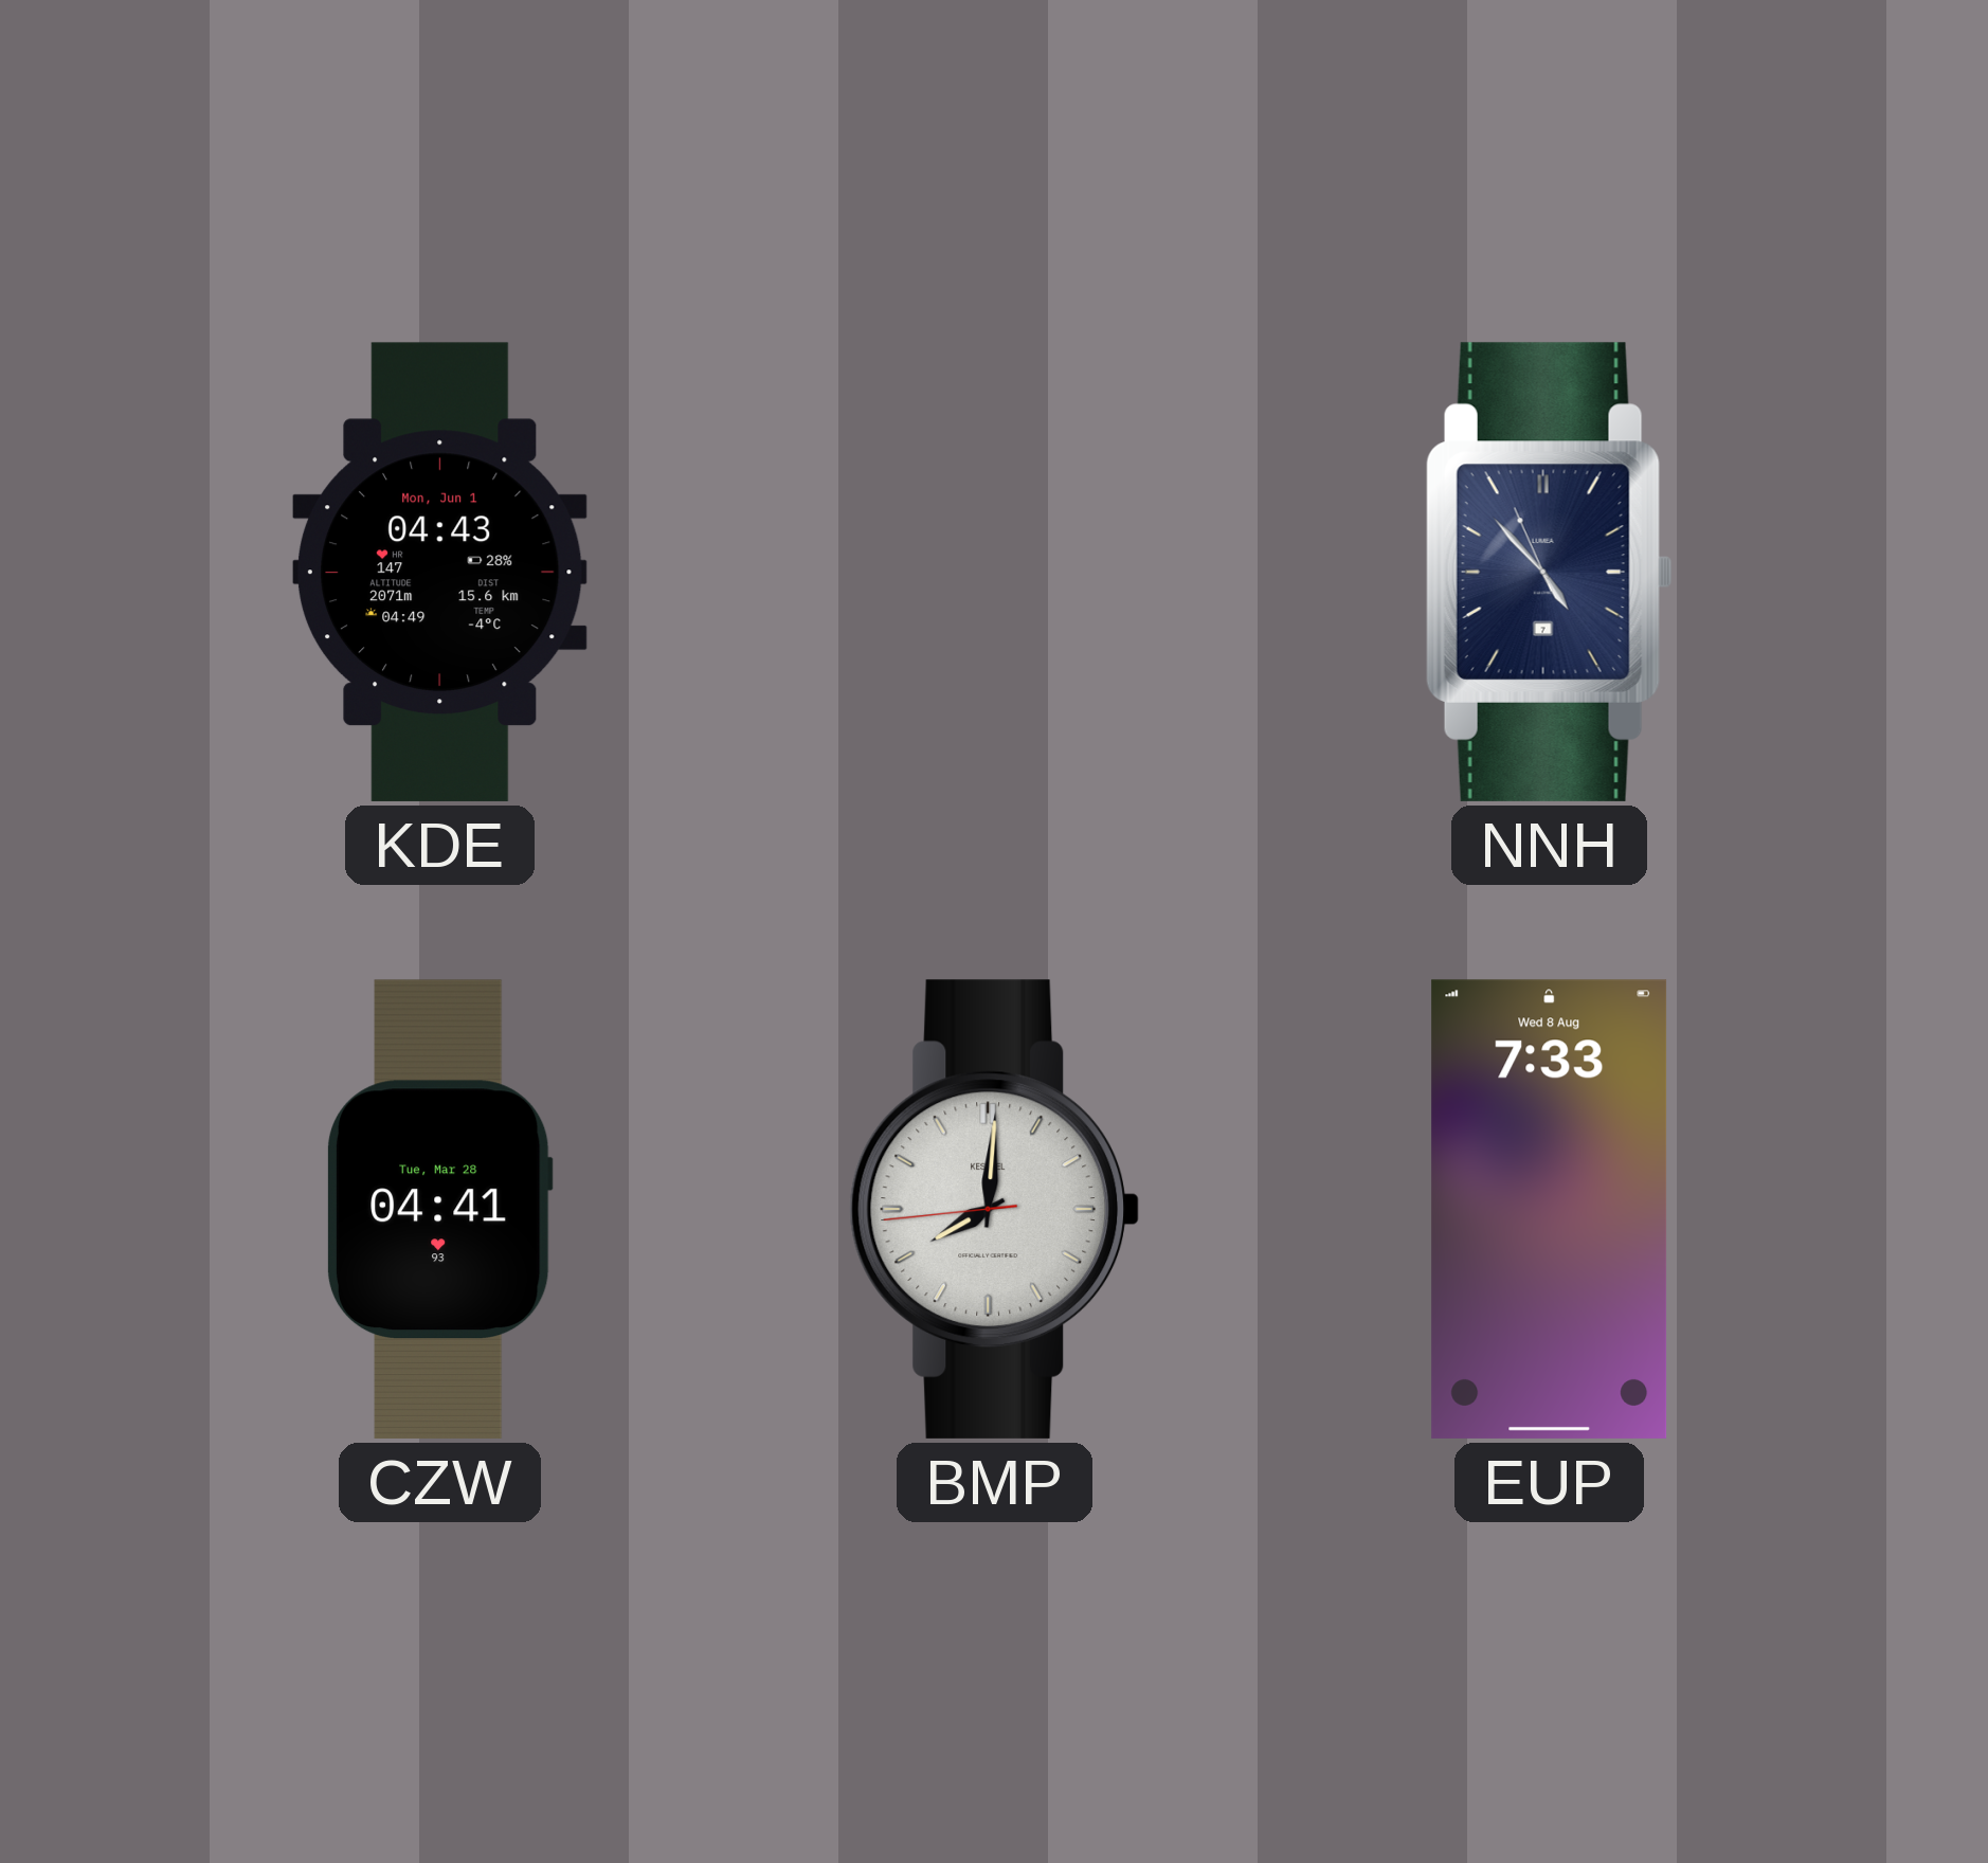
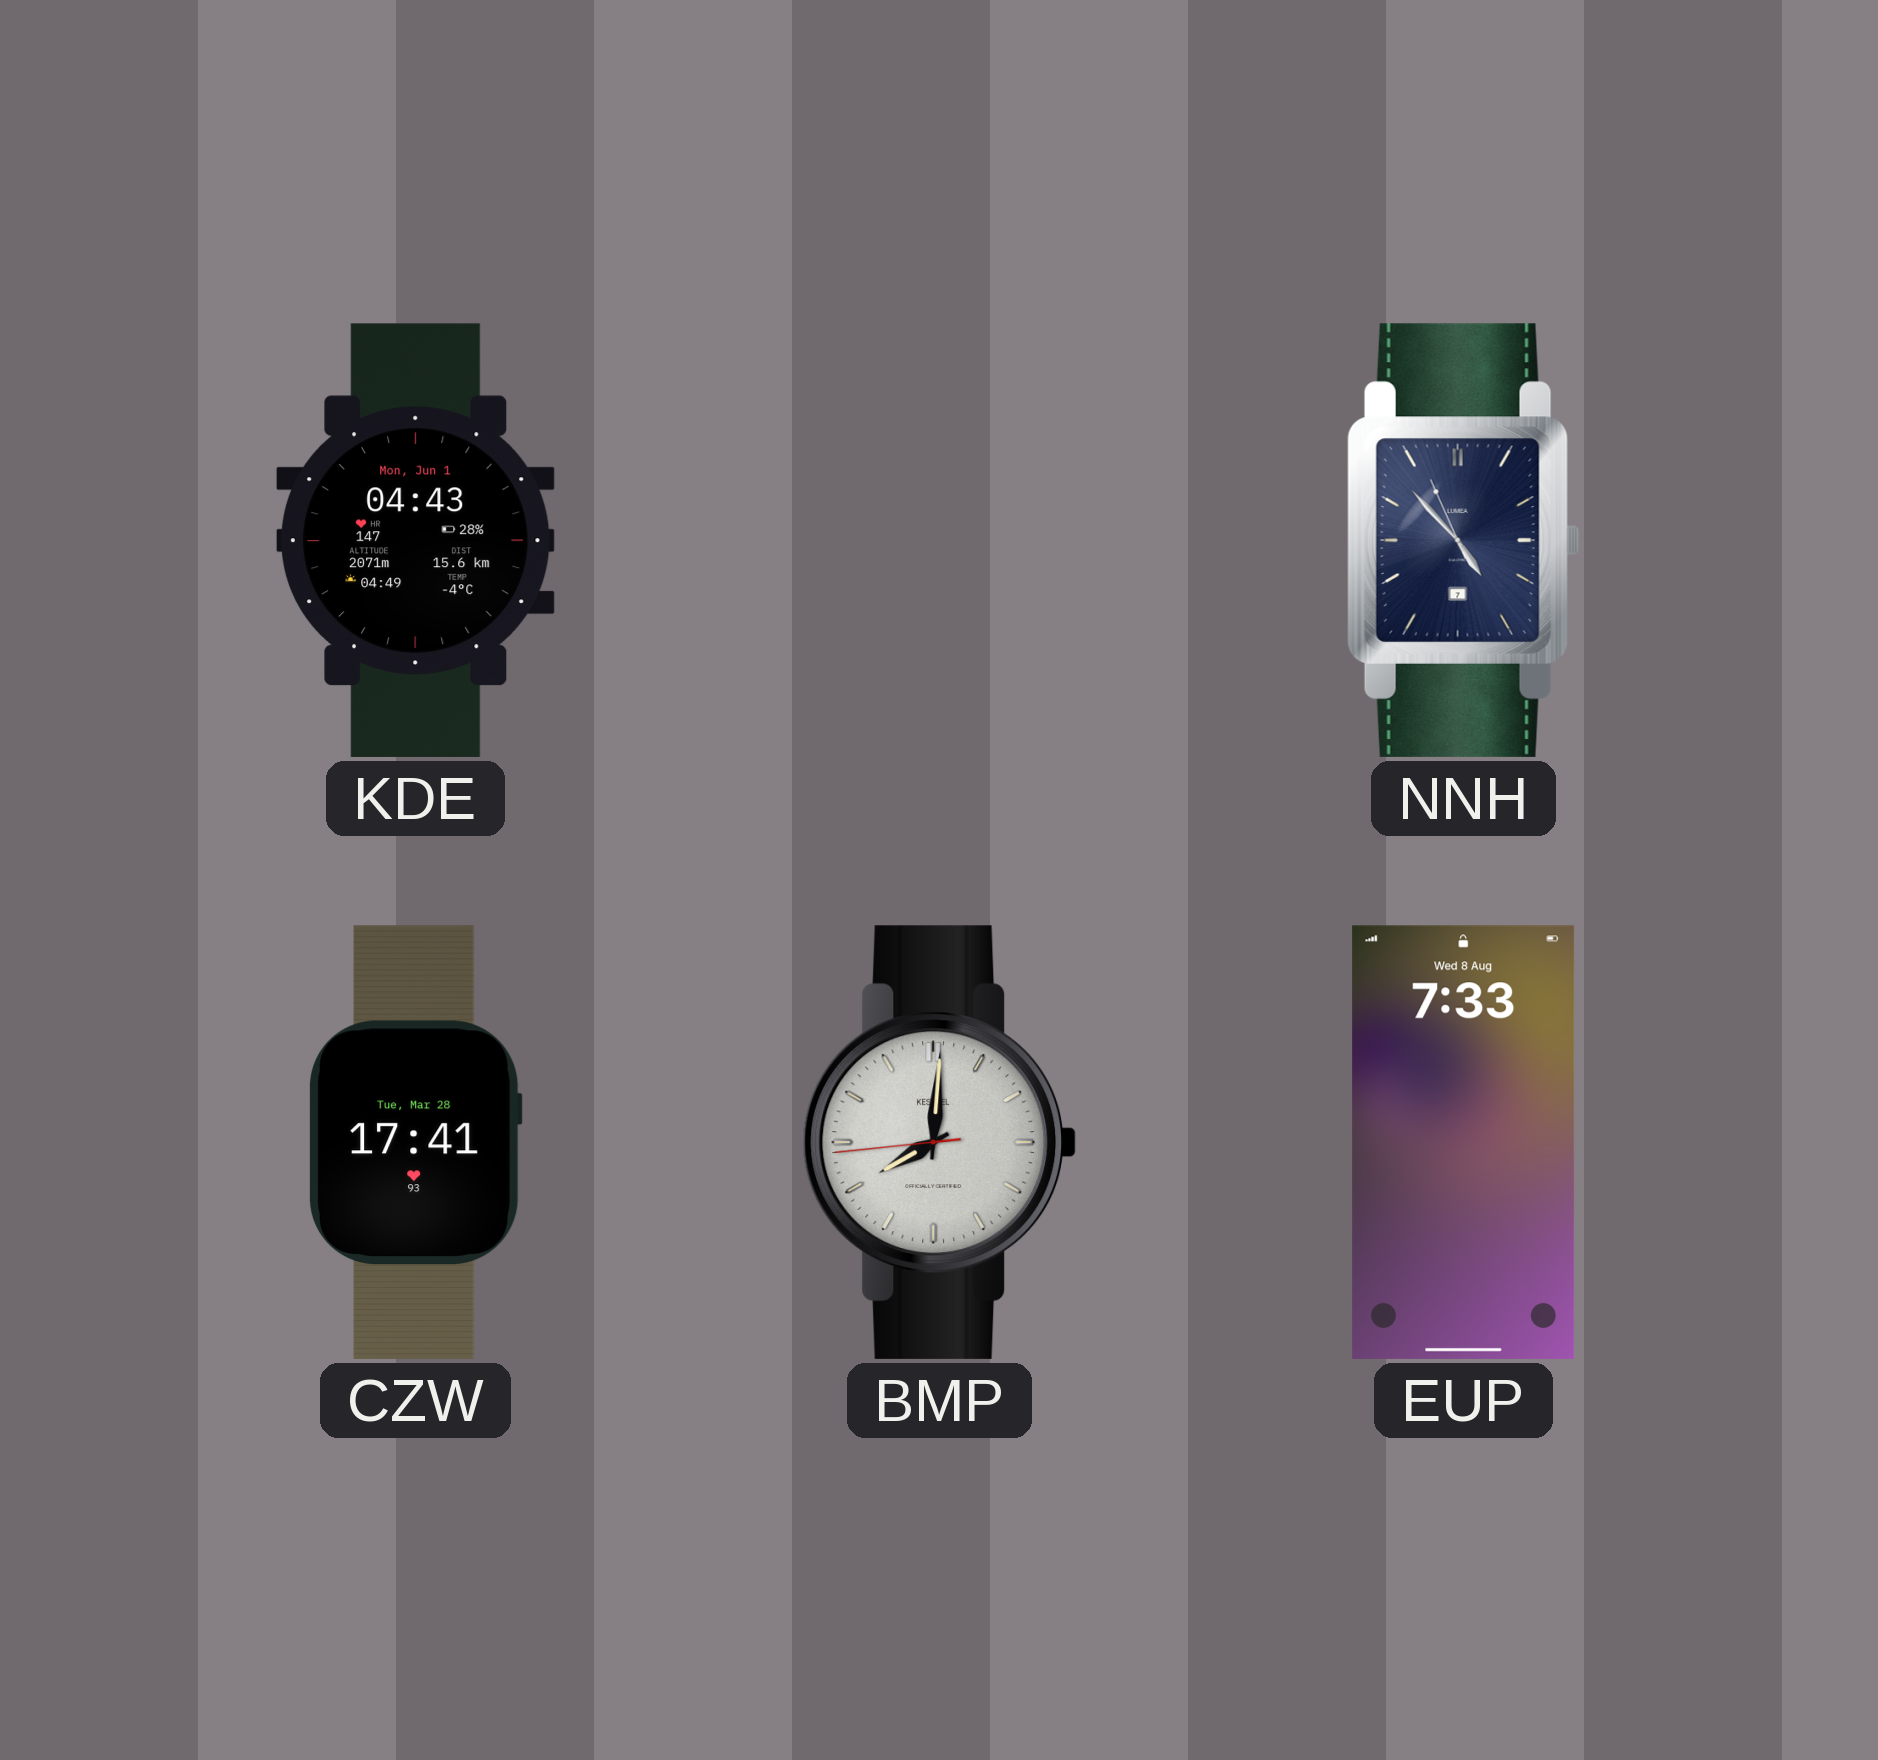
CZW: 04:41 -> 17:41
